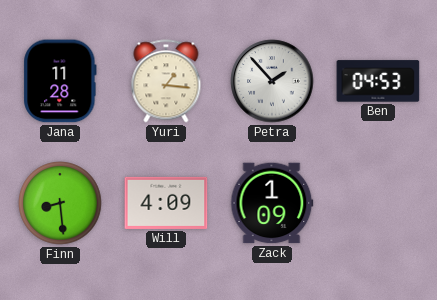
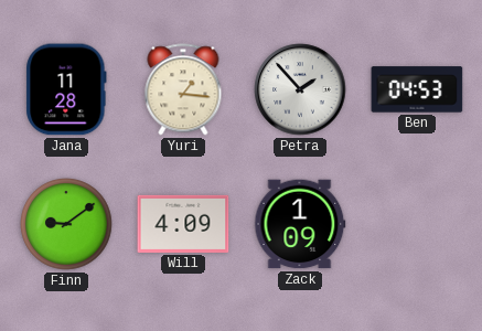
Finn: 8:29 -> 9:09
